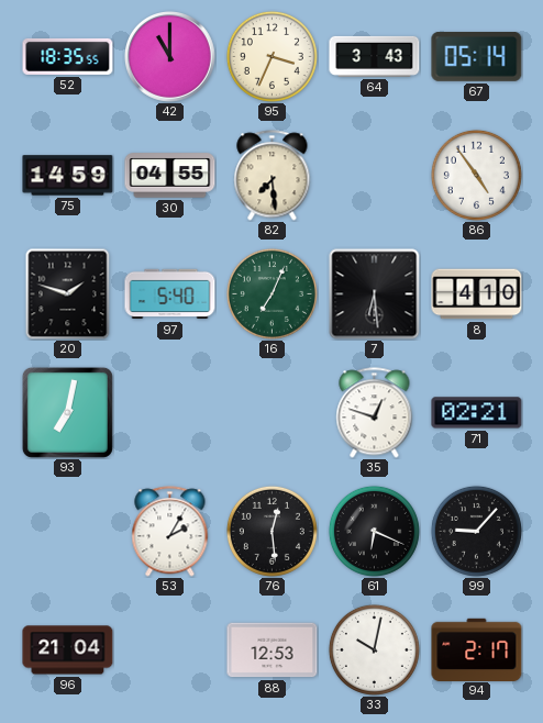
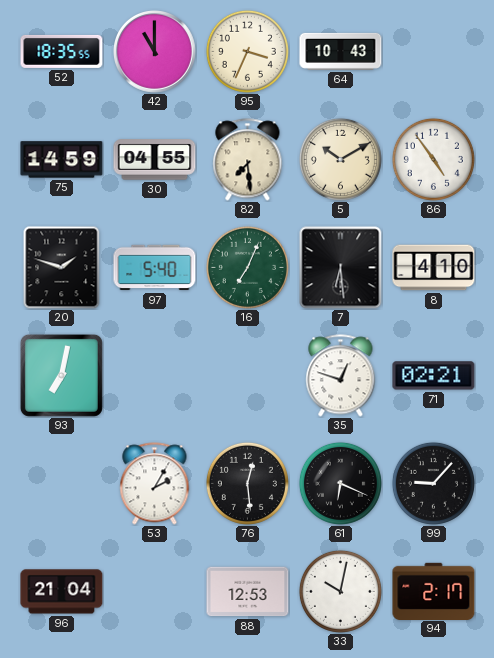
64: 3:43 -> 10:43
67: 05:14 -> none
5: none -> 10:10
